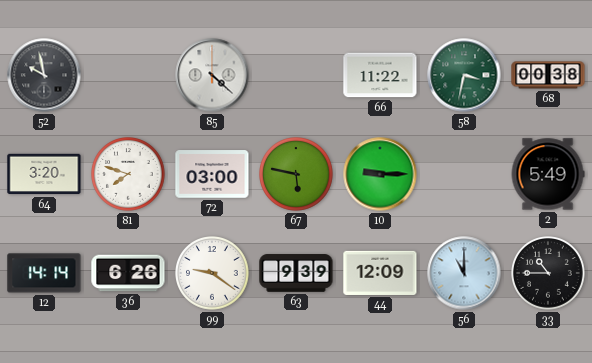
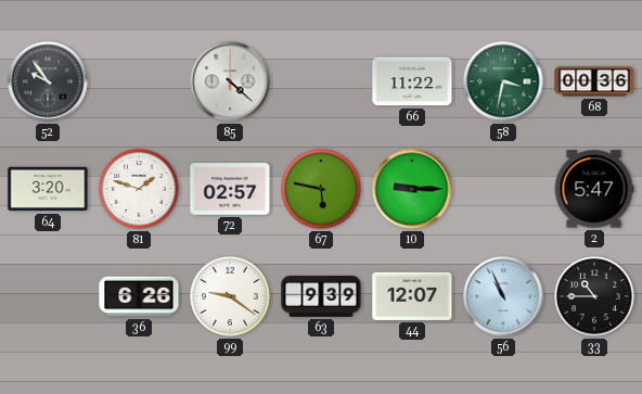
52: 9:58 -> 9:54
68: 00:38 -> 00:36
81: 7:48 -> 1:48
72: 03:00 -> 02:57
2: 5:49 -> 5:47
12: 14:14 -> none
44: 12:09 -> 12:07
56: 11:00 -> 10:56
